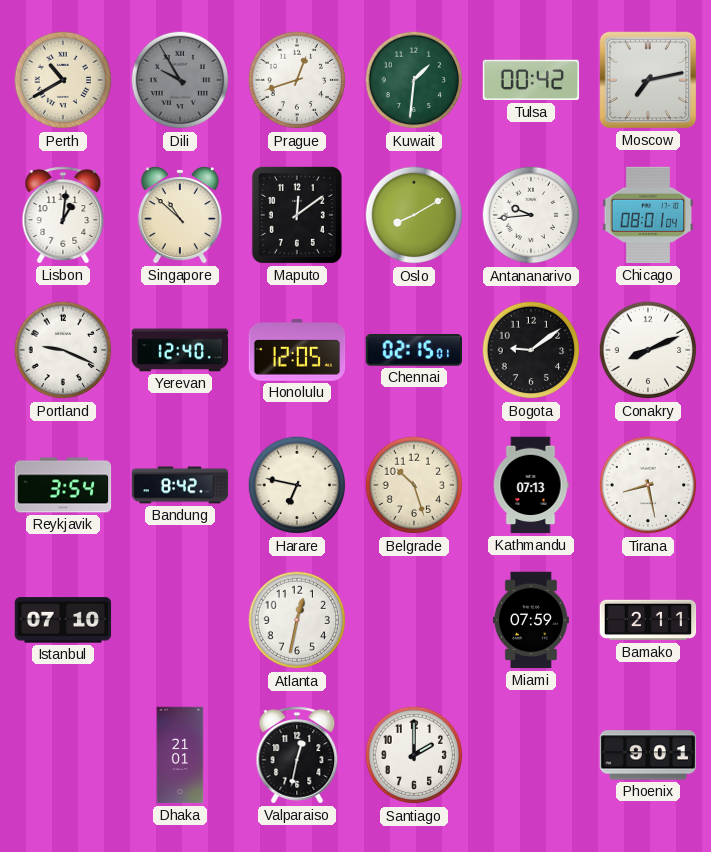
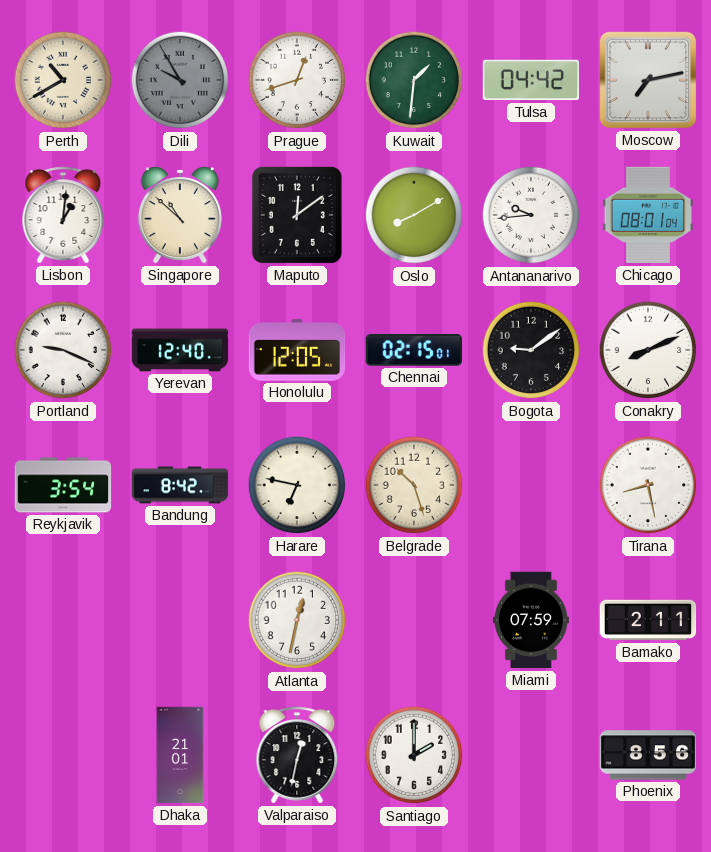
Tulsa: 00:42 -> 04:42
Kathmandu: 07:13 -> none
Istanbul: 07:10 -> none
Phoenix: 9:01 -> 8:56
